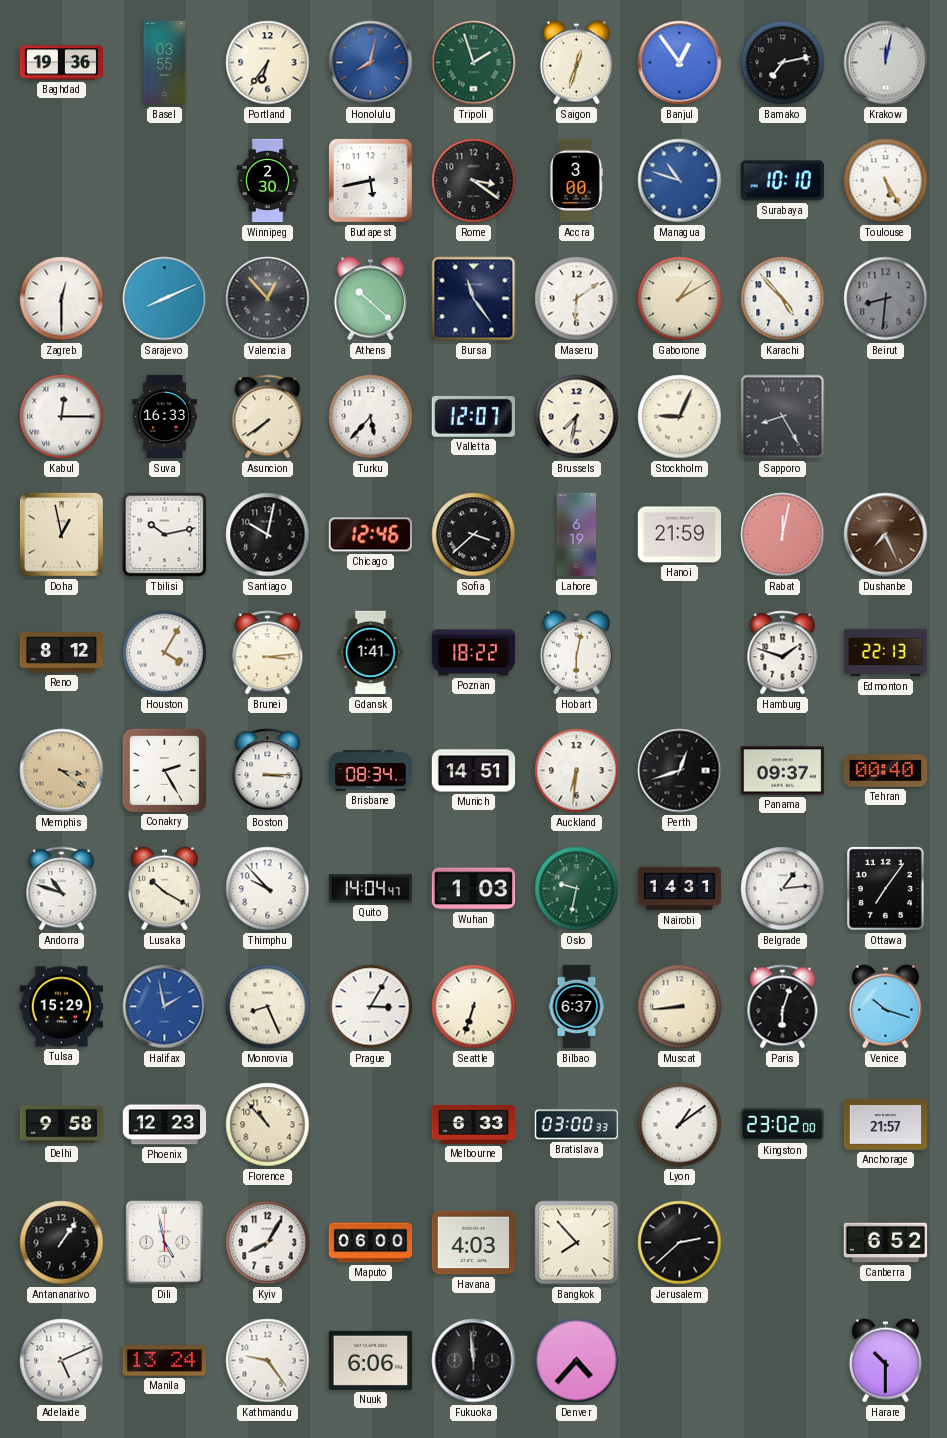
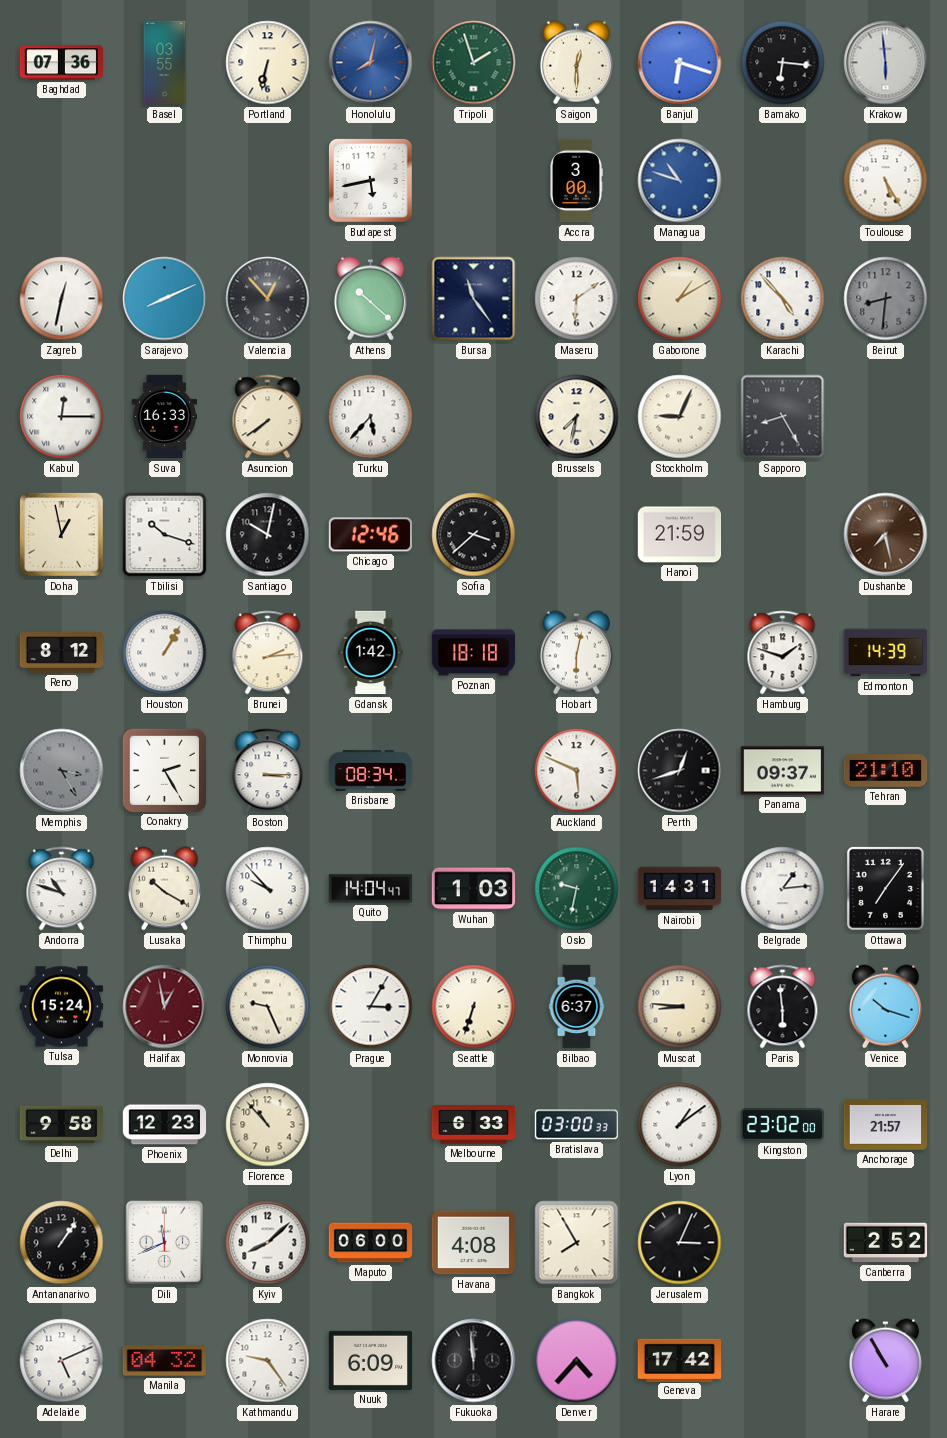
Baghdad: 19:36 -> 07:36
Portland: 6:36 -> 6:32
Saigon: 12:33 -> 12:30
Banjul: 12:54 -> 6:18
Bamako: 7:13 -> 6:16
Krakow: 12:02 -> 5:59
Winnipeg: 2:30 -> none
Rome: 3:21 -> none
Surabaya: 10:10 -> none
Zagreb: 12:30 -> 12:32
Valletta: 12:07 -> none
Tbilisi: 10:13 -> 10:18
Lahore: 6:19 -> none
Rabat: 12:02 -> none
Dushanbe: 7:26 -> 7:28
Houston: 4:05 -> 1:05
Brunei: 3:14 -> 2:14
Gdansk: 1:41 -> 1:42
Poznan: 18:22 -> 18:18
Edmonton: 22:13 -> 14:39
Memphis: 3:21 -> 3:25
Memphis dial: champagne -> grey
Munich: 14:51 -> none
Auckland: 6:31 -> 5:49
Tehran: 00:40 -> 21:10
Tulsa: 15:29 -> 15:24
Halifax: 1:58 -> 12:58
Halifax dial: blue -> burgundy
Monrovia: 8:26 -> 9:26
Muscat: 8:44 -> 8:46
Paris: 6:03 -> 5:59
Dili: 4:58 -> 11:41
Kyiv: 8:05 -> 8:08
Havana: 4:03 -> 4:08
Bangkok: 7:53 -> 7:55
Jerusalem: 2:38 -> 3:04
Canberra: 6:52 -> 2:52
Manila: 13:24 -> 04:32
Nuuk: 6:06 -> 6:09
Geneva: none -> 17:42
Harare: 10:30 -> 10:55
